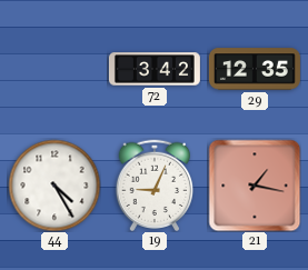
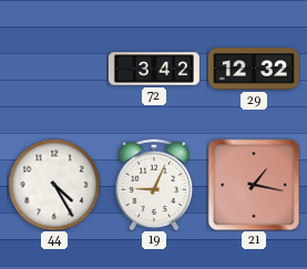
29: 12:35 -> 12:32
